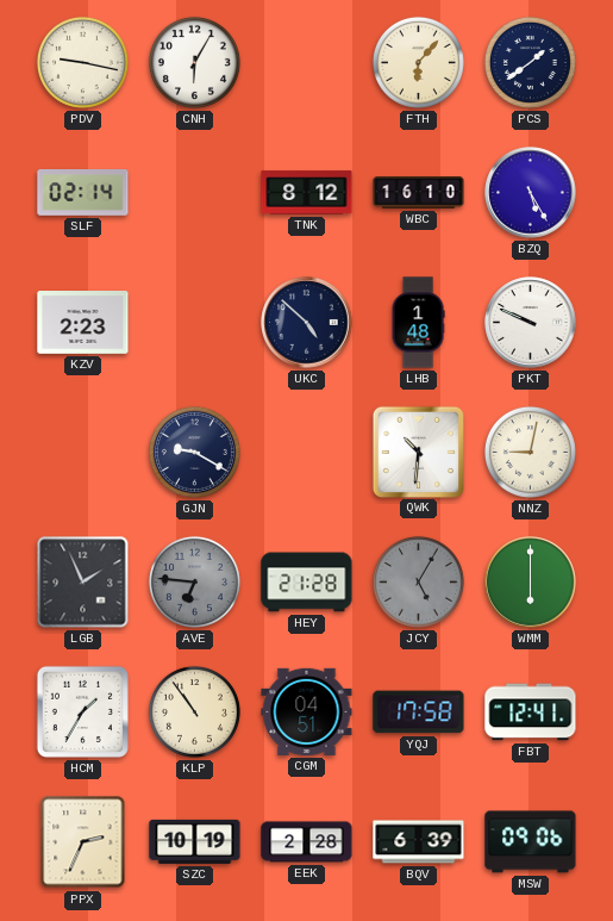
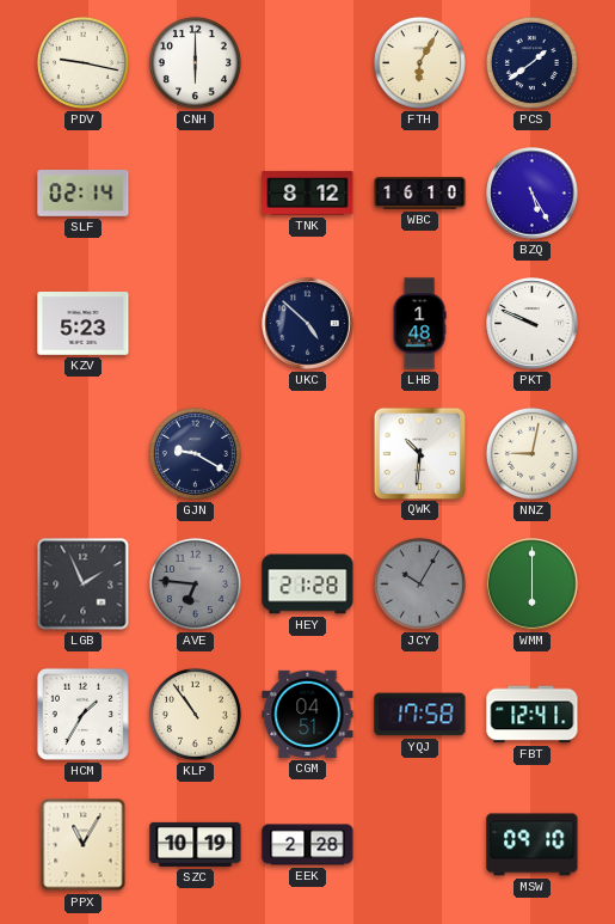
CNH: 6:05 -> 6:00
FTH: 6:07 -> 6:05
KZV: 2:23 -> 5:23
JCY: 5:05 -> 10:05
PPX: 2:34 -> 11:05
BQV: 6:39 -> none
MSW: 09:06 -> 09:10
